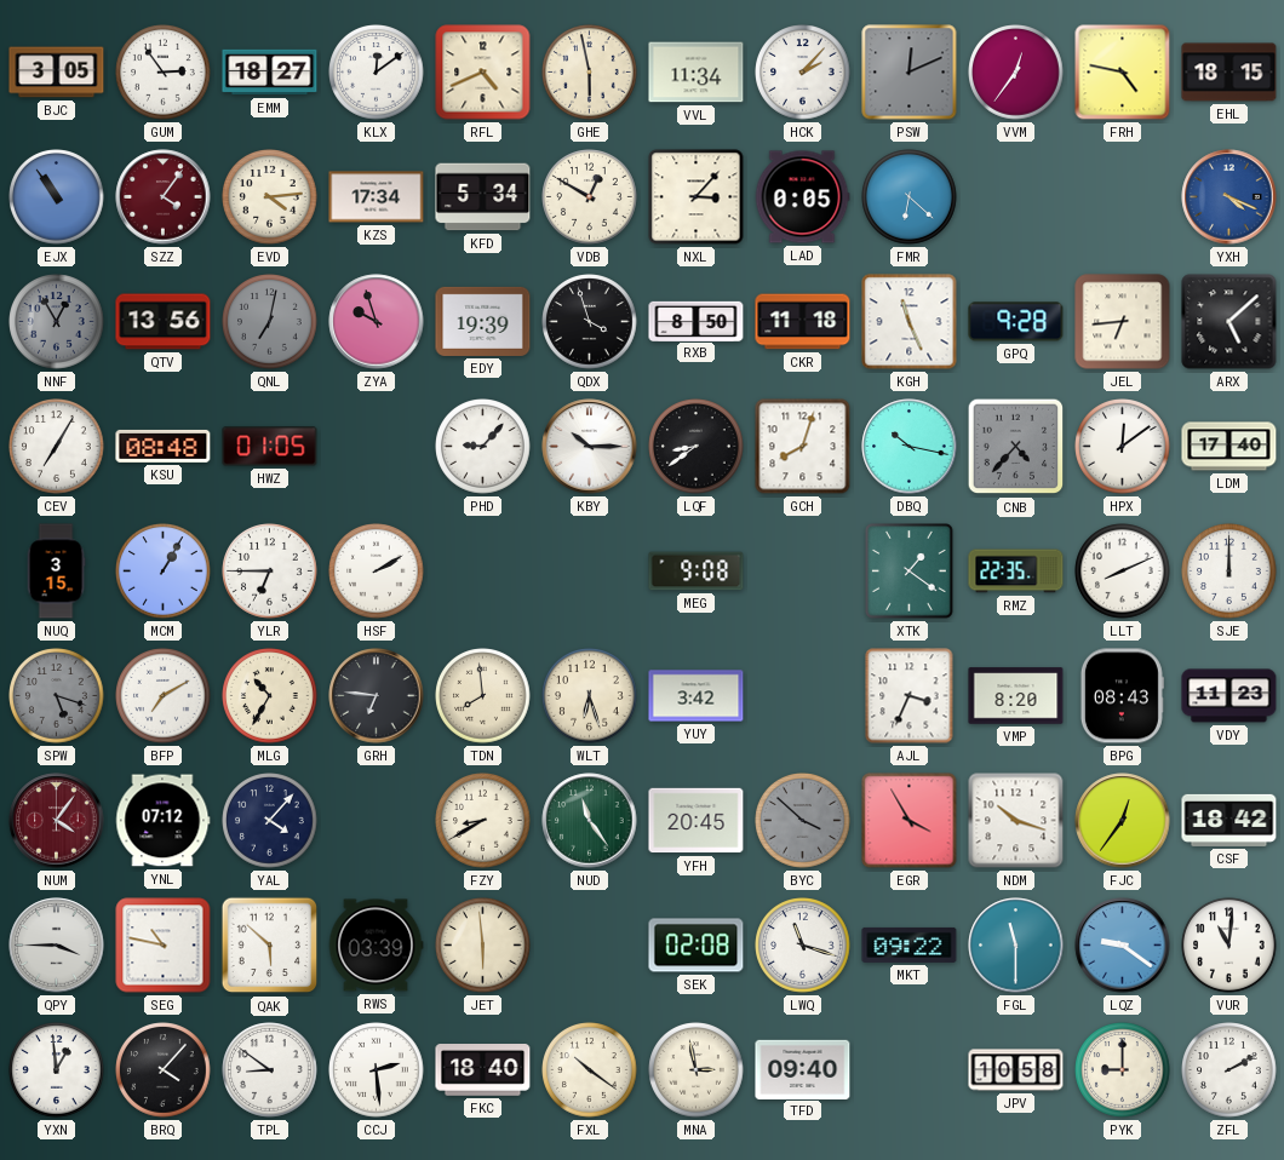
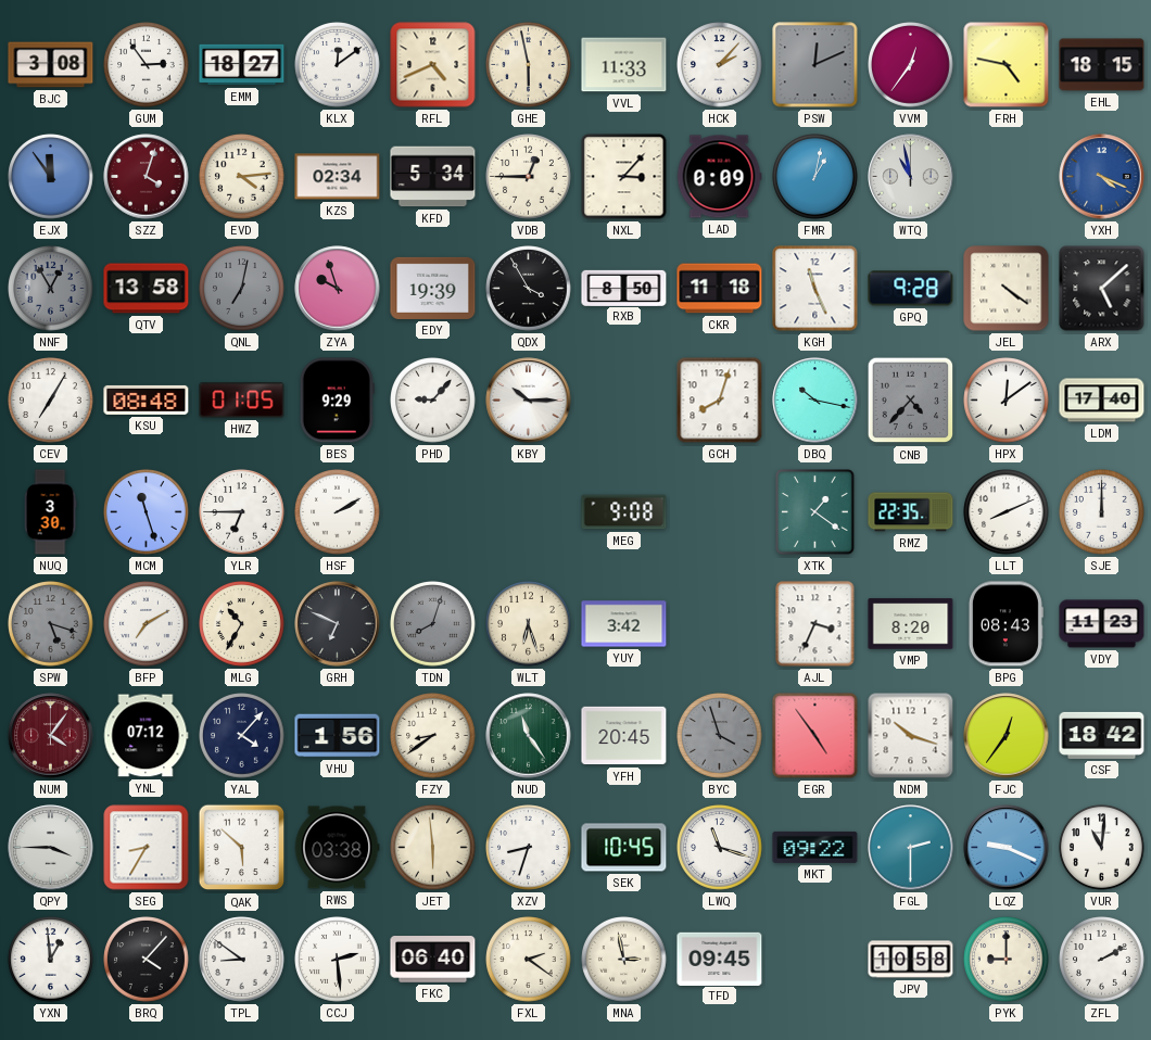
BJC: 3:05 -> 3:08
VVL: 11:34 -> 11:33
EJX: 10:54 -> 11:54
SZZ: 4:06 -> 4:03
KZS: 17:34 -> 02:34
VDB: 12:50 -> 12:45
LAD: 0:05 -> 0:09
FMR: 6:22 -> 1:02
WTQ: none -> 10:58
QTV: 13:56 -> 13:58
QDX: 3:57 -> 3:55
JEL: 6:44 -> 4:21
BES: none -> 9:29
LQF: 8:39 -> none
NUQ: 3:15 -> 3:30
MCM: 1:05 -> 11:27
GRH: 6:46 -> 6:49
TDN: 7:59 -> 8:03
TDN dial: cream -> grey
VHU: none -> 1:56
FZY: 8:40 -> 8:39
BYC: 3:52 -> 3:57
EGR: 3:55 -> 4:54
SEG: 10:47 -> 8:35
RWS: 03:39 -> 03:38
XZV: none -> 8:33
SEK: 02:08 -> 10:45
FGL: 11:30 -> 2:30
LQZ: 9:21 -> 9:19
FKC: 18:40 -> 06:40
FXL: 10:21 -> 2:21
TFD: 09:40 -> 09:45
